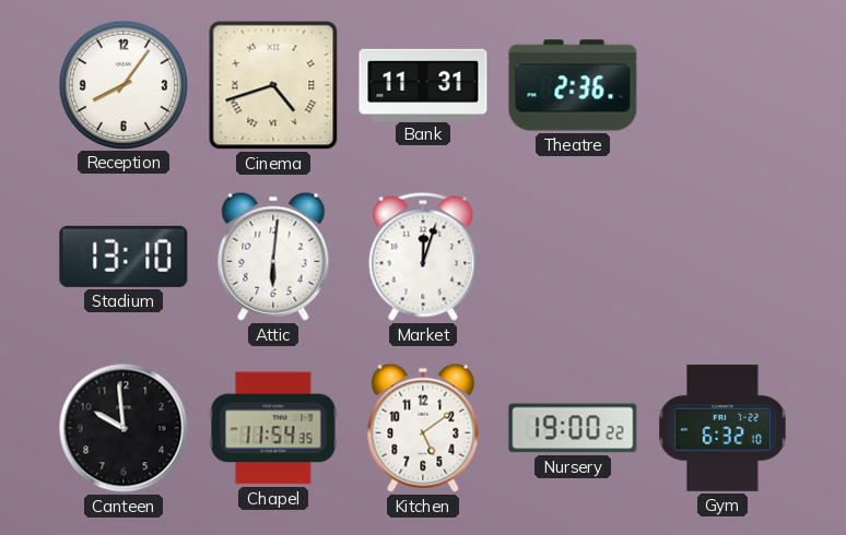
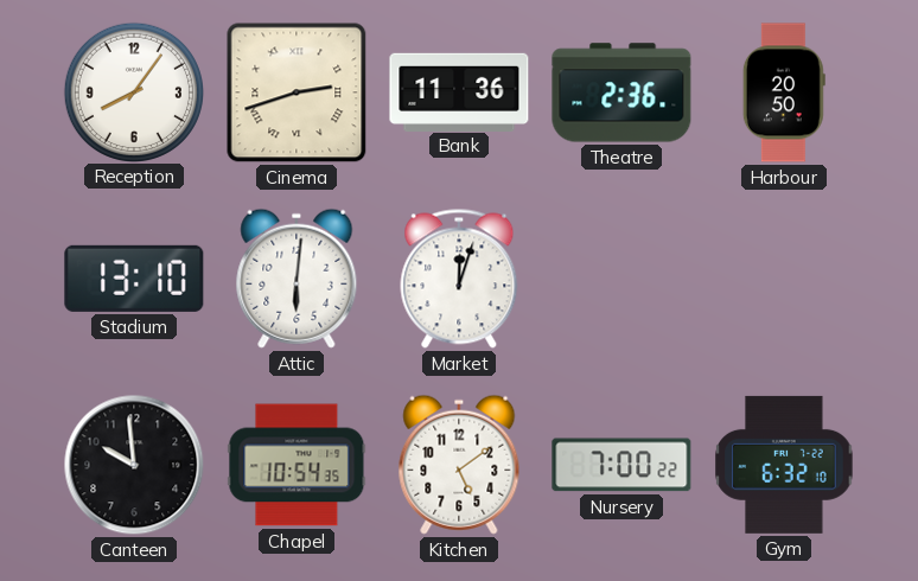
Cinema: 4:42 -> 2:42
Bank: 11:31 -> 11:36
Harbour: none -> 20:50
Chapel: 11:54 -> 10:54
Nursery: 19:00 -> 7:00
